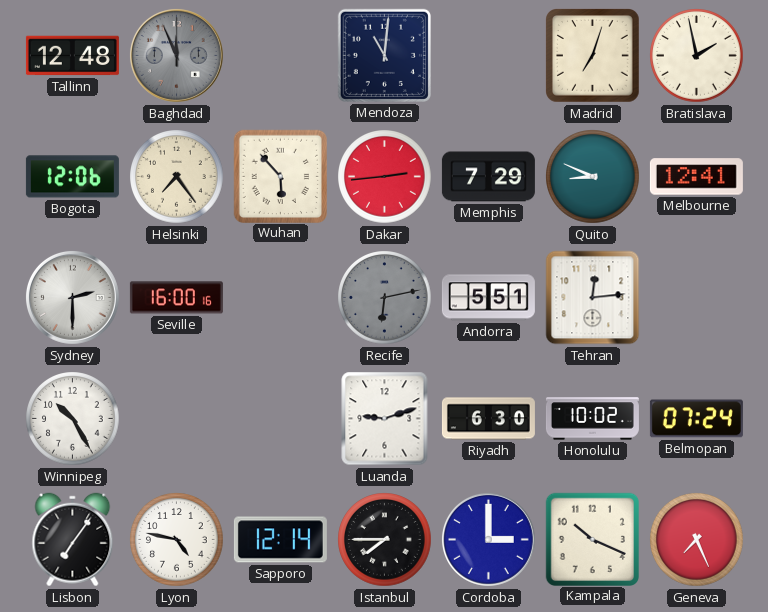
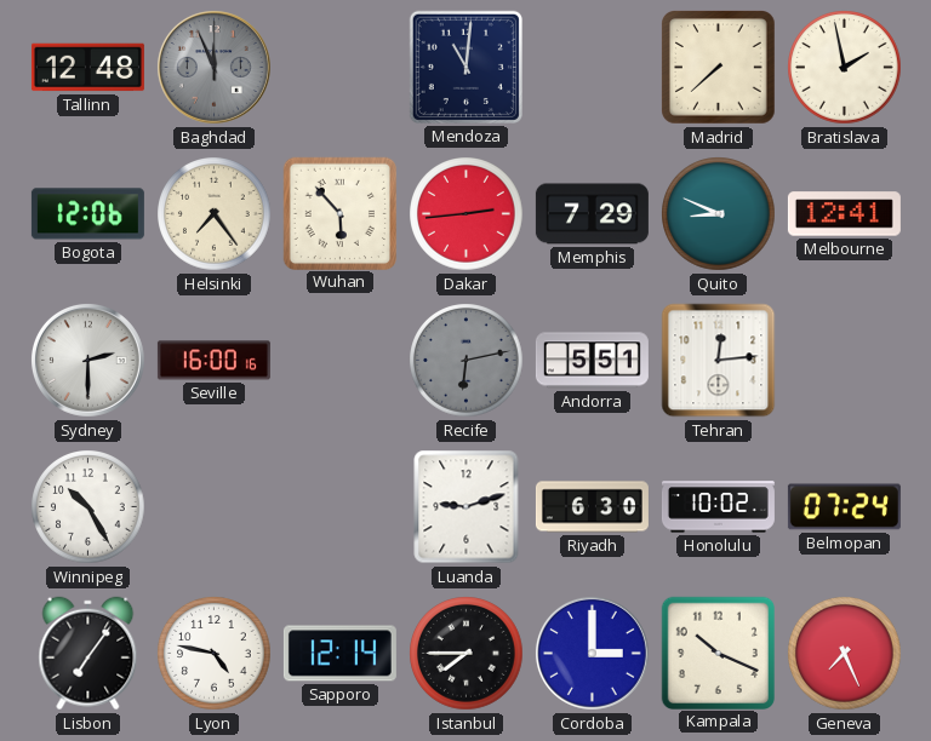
Madrid: 7:03 -> 7:38
